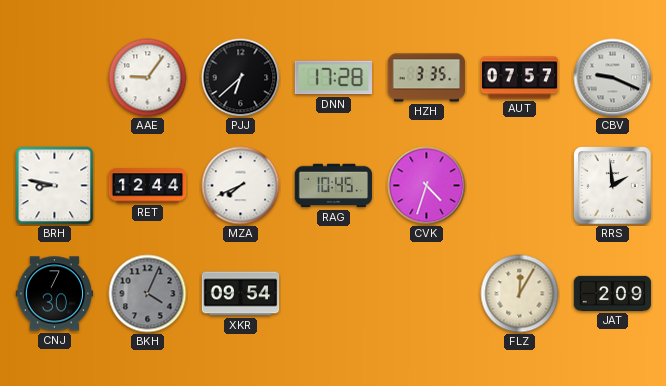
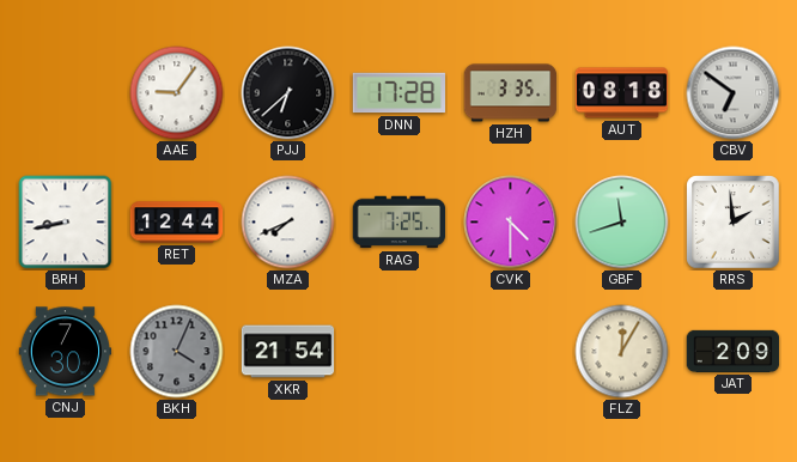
AUT: 07:57 -> 08:18
CBV: 9:19 -> 6:51
BRH: 8:47 -> 8:43
RAG: 10:45 -> 7:25
CVK: 4:33 -> 4:30
GBF: none -> 11:42
XKR: 09:54 -> 21:54
